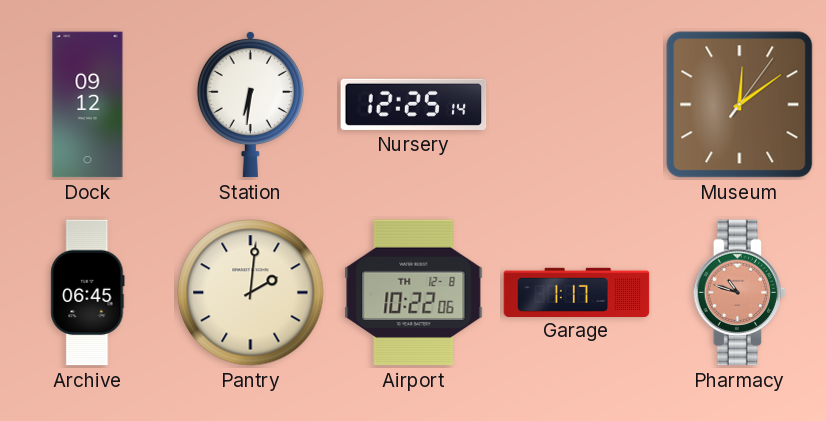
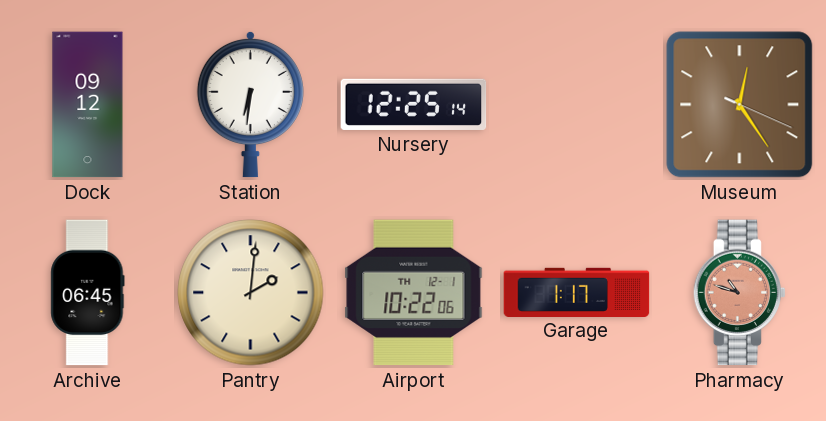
Museum: 12:09 -> 12:24
Airport date: TH 12-8 -> TH 12-1
